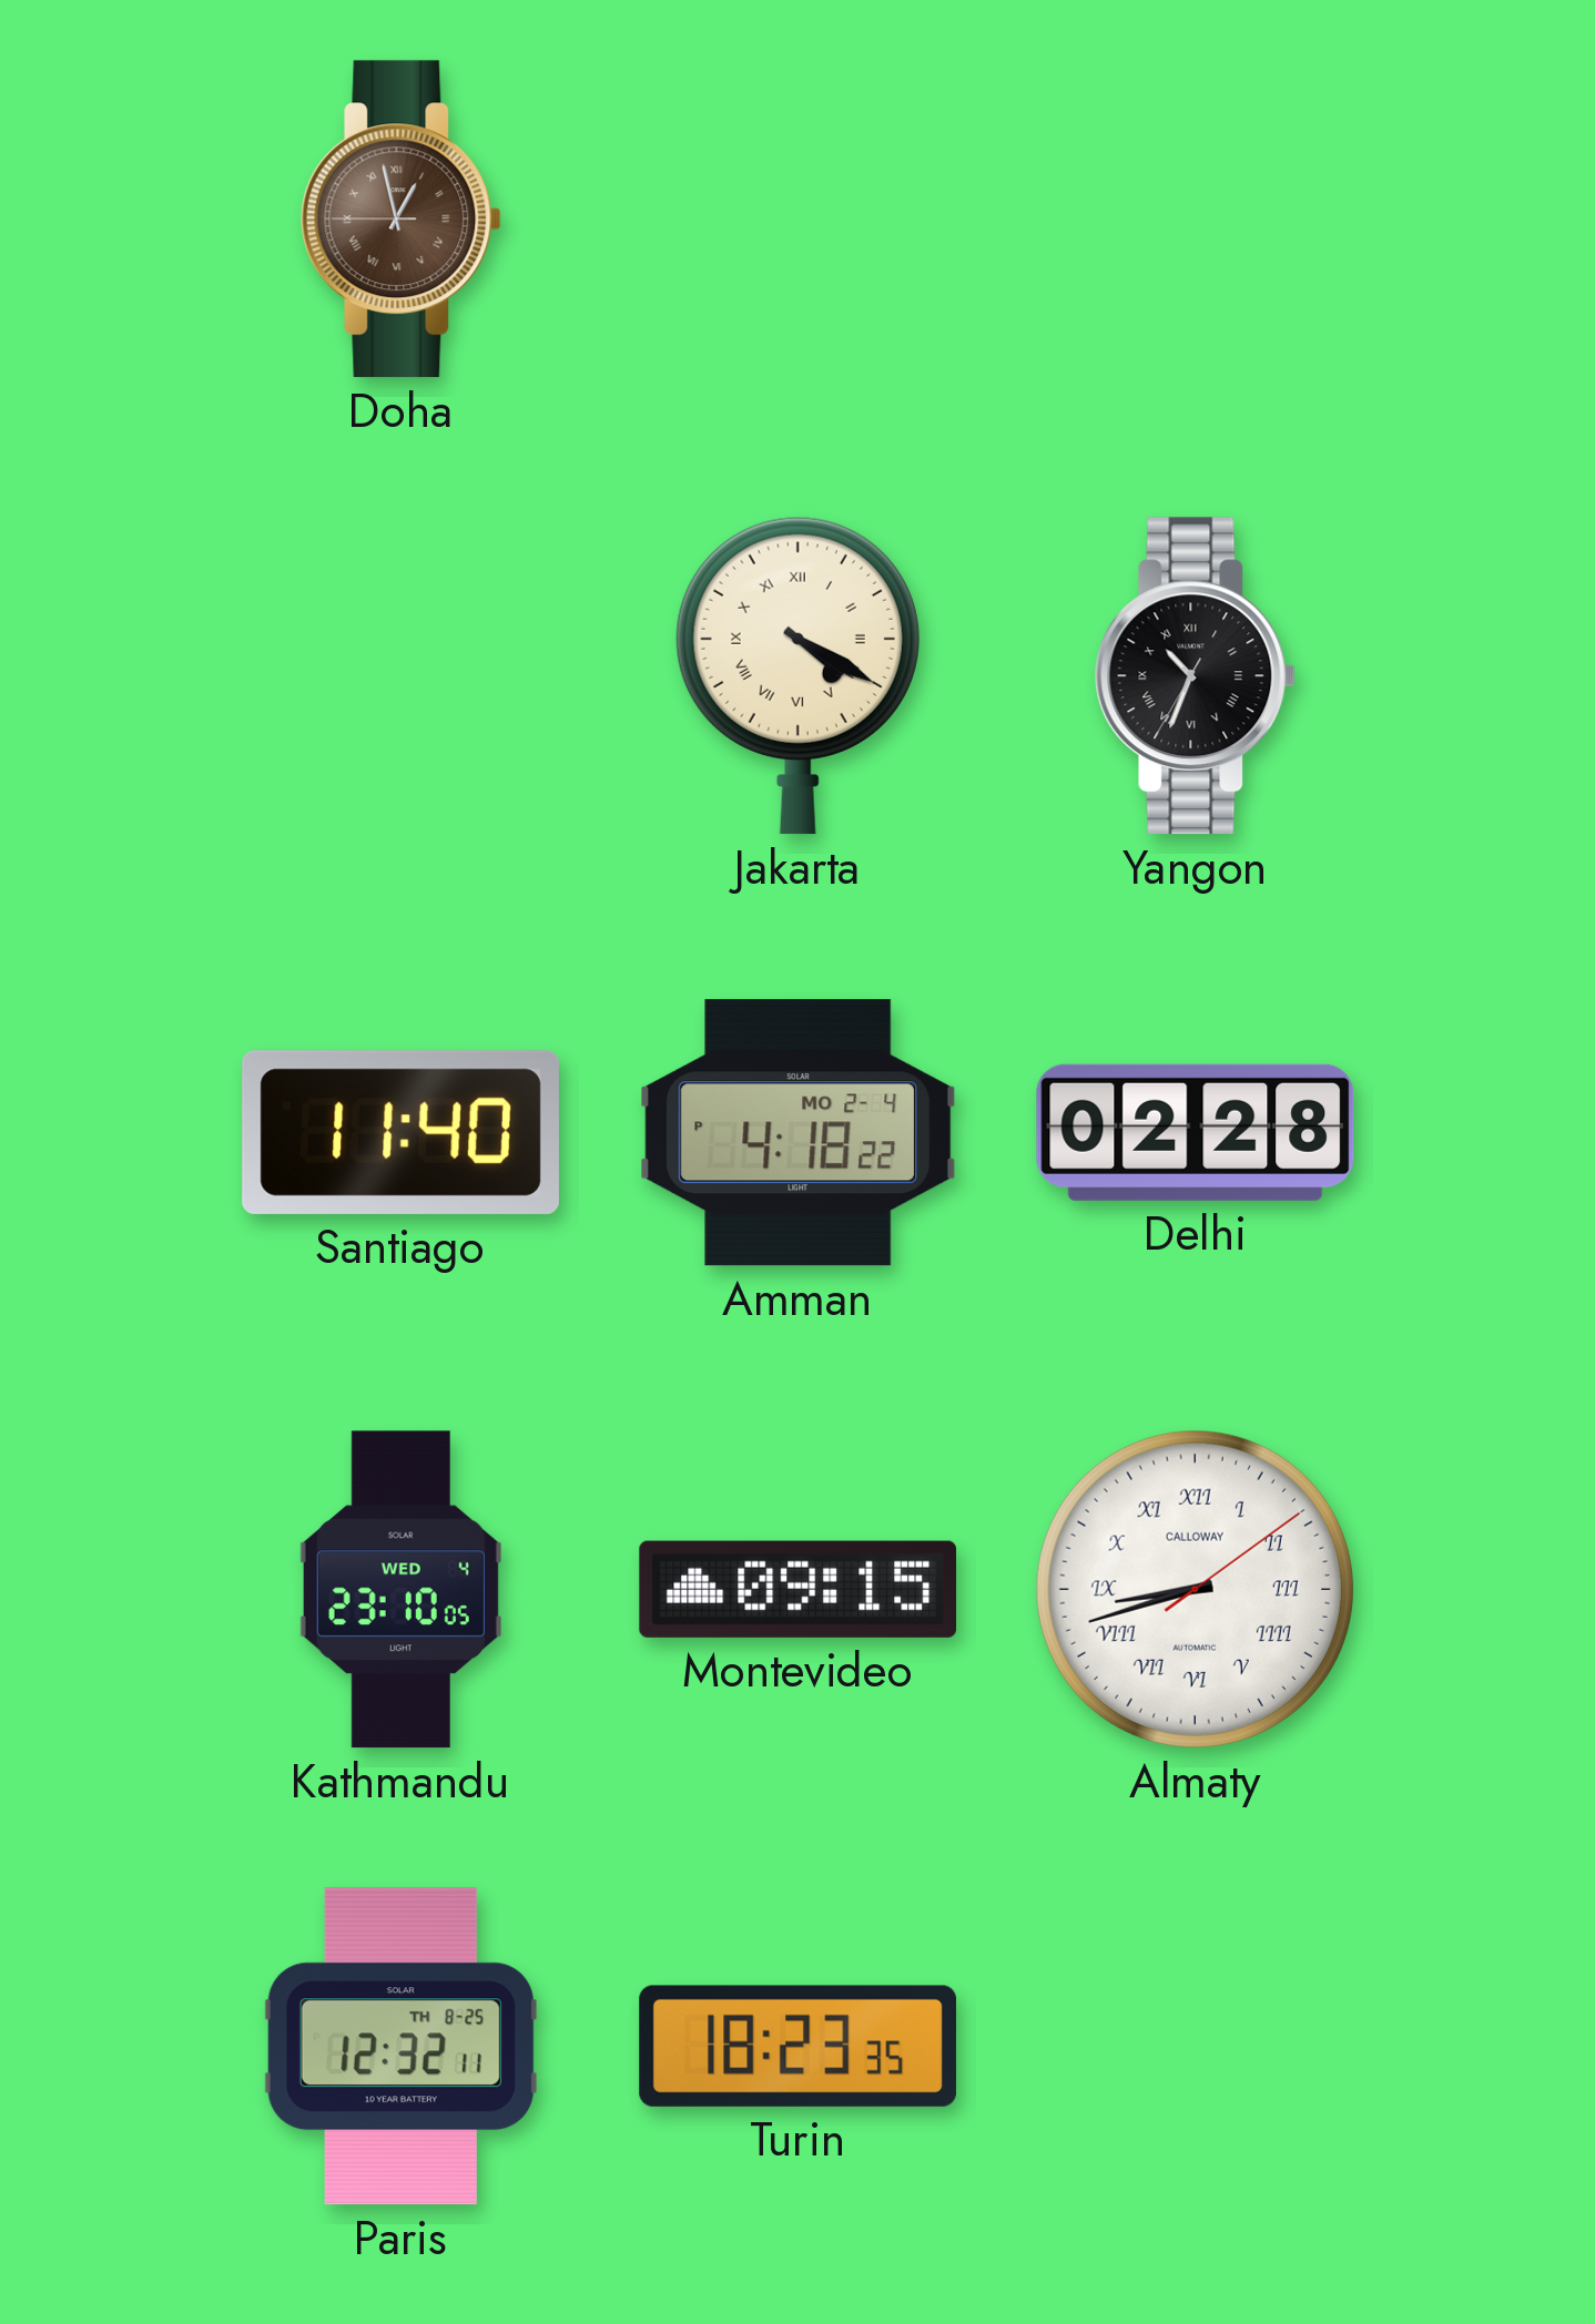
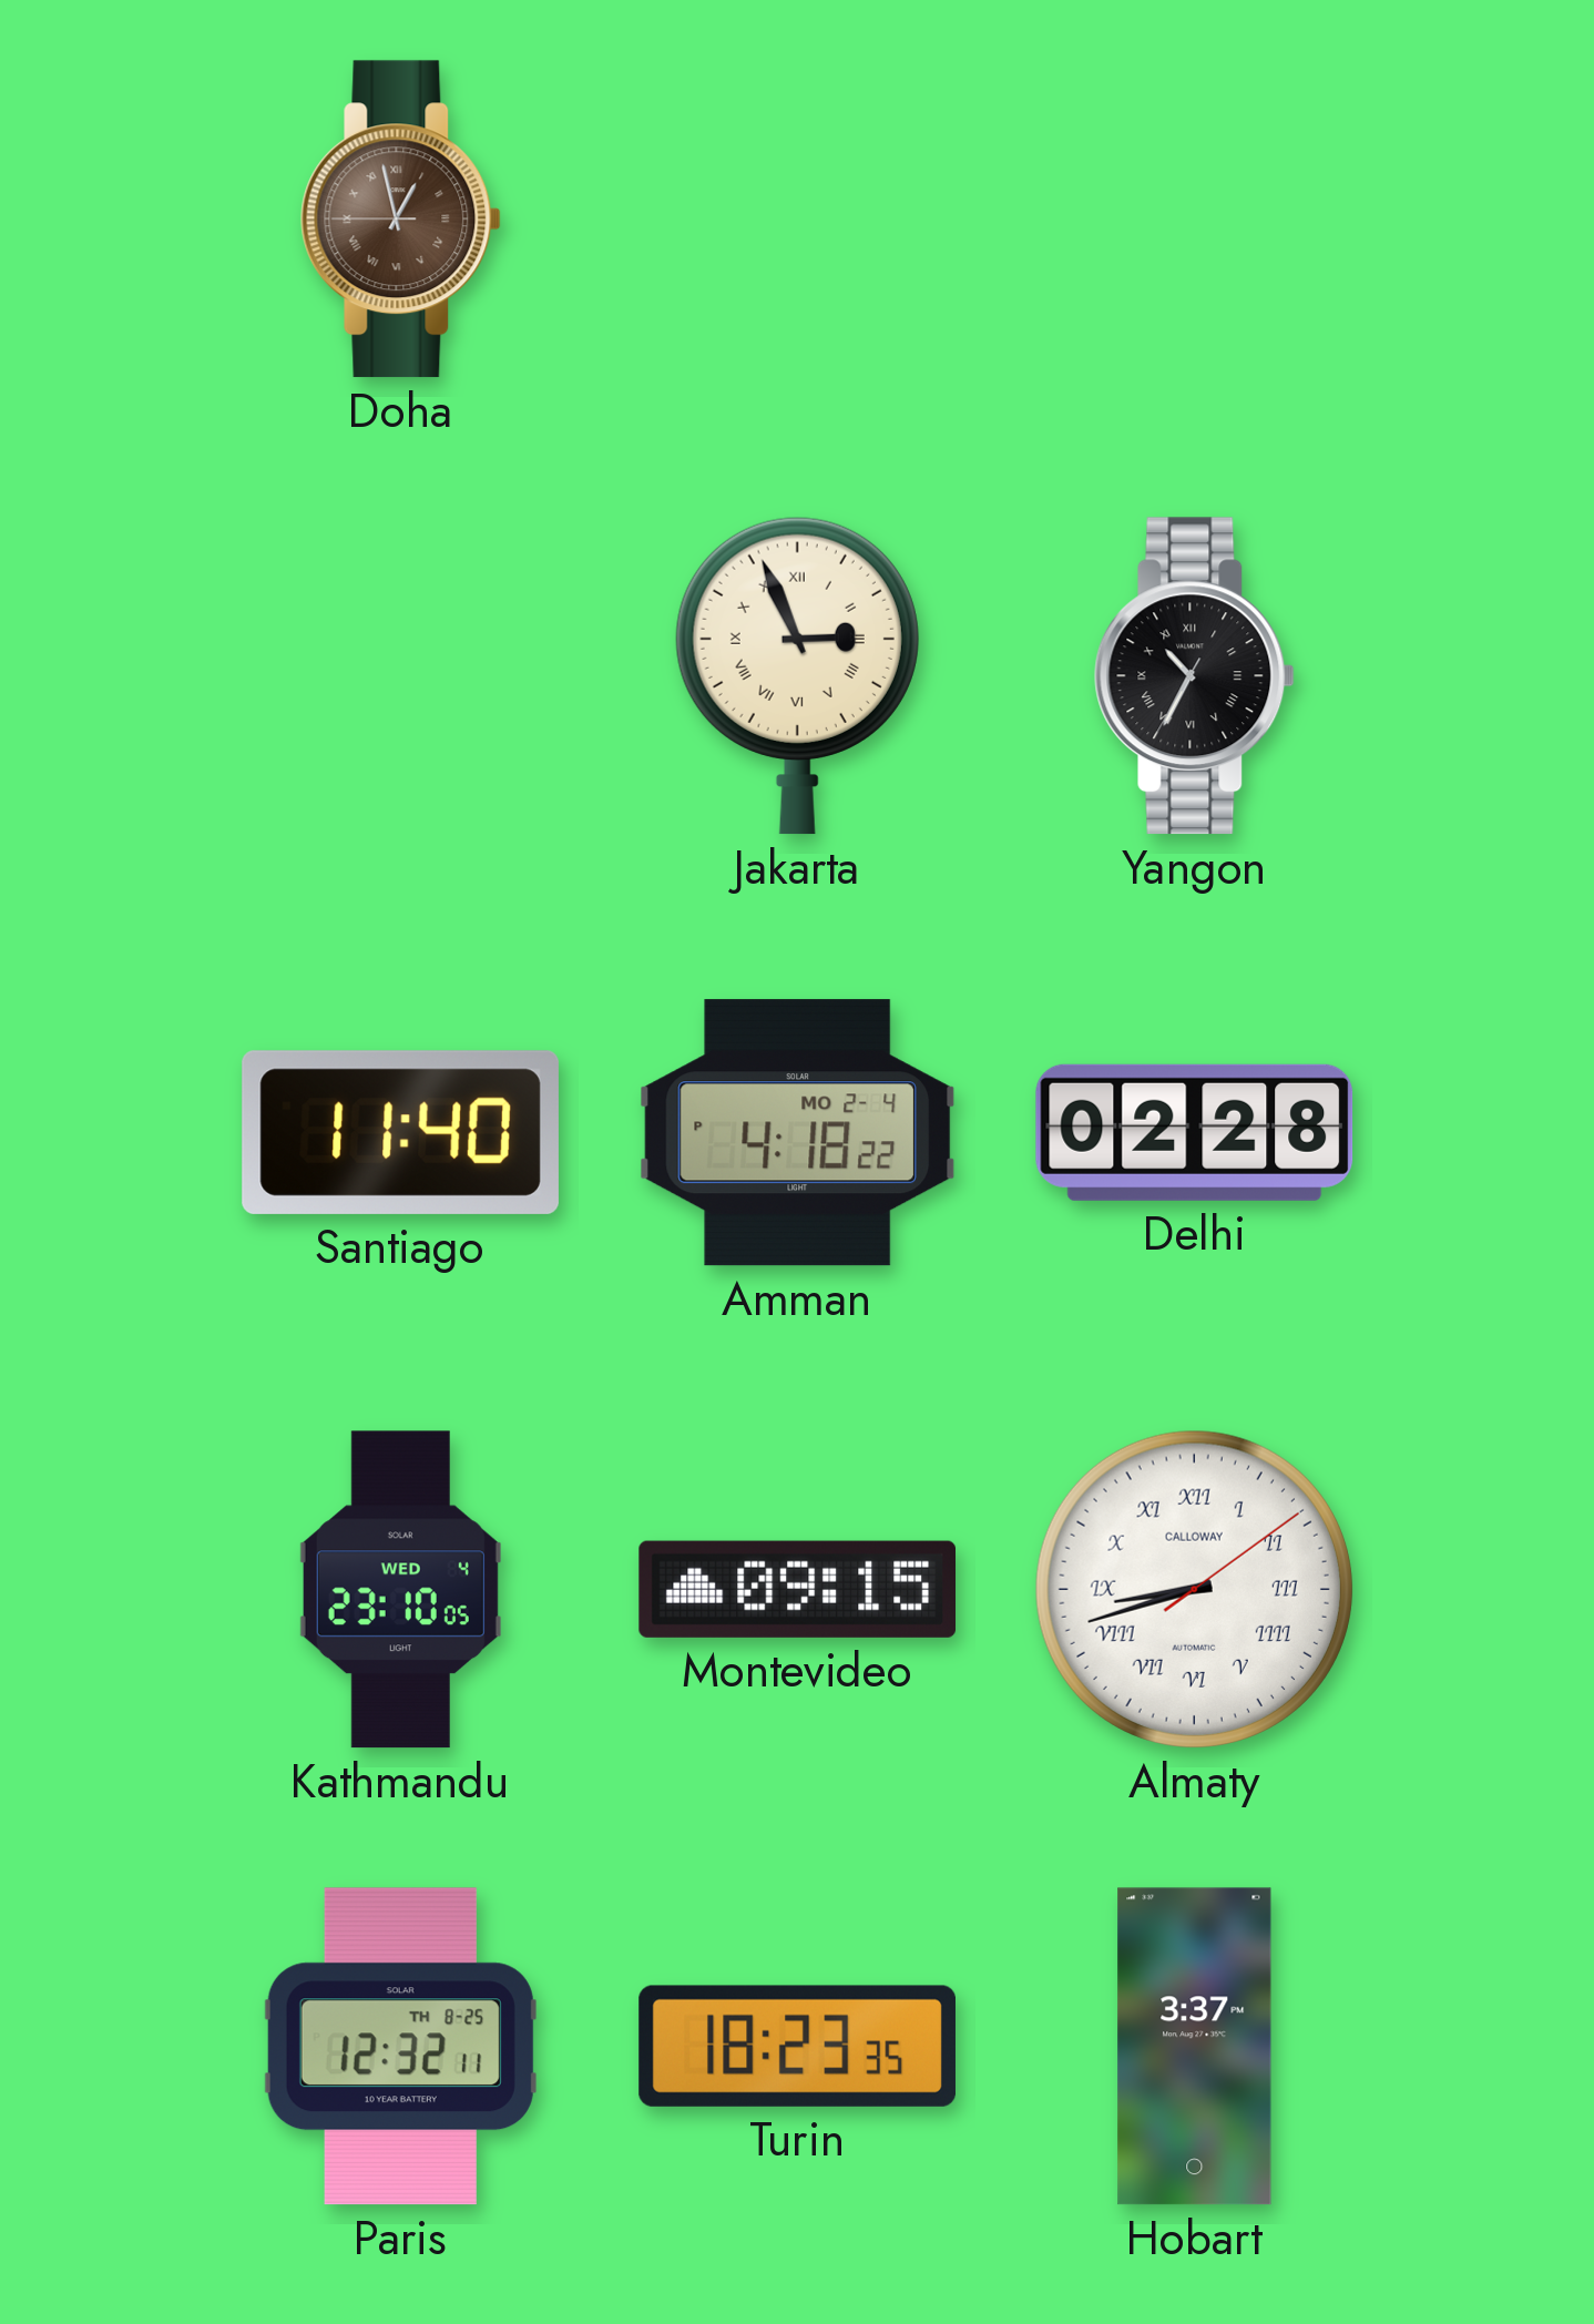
Jakarta: 4:20 -> 2:56
Yangon: 10:33 -> 10:34
Hobart: none -> 3:37
